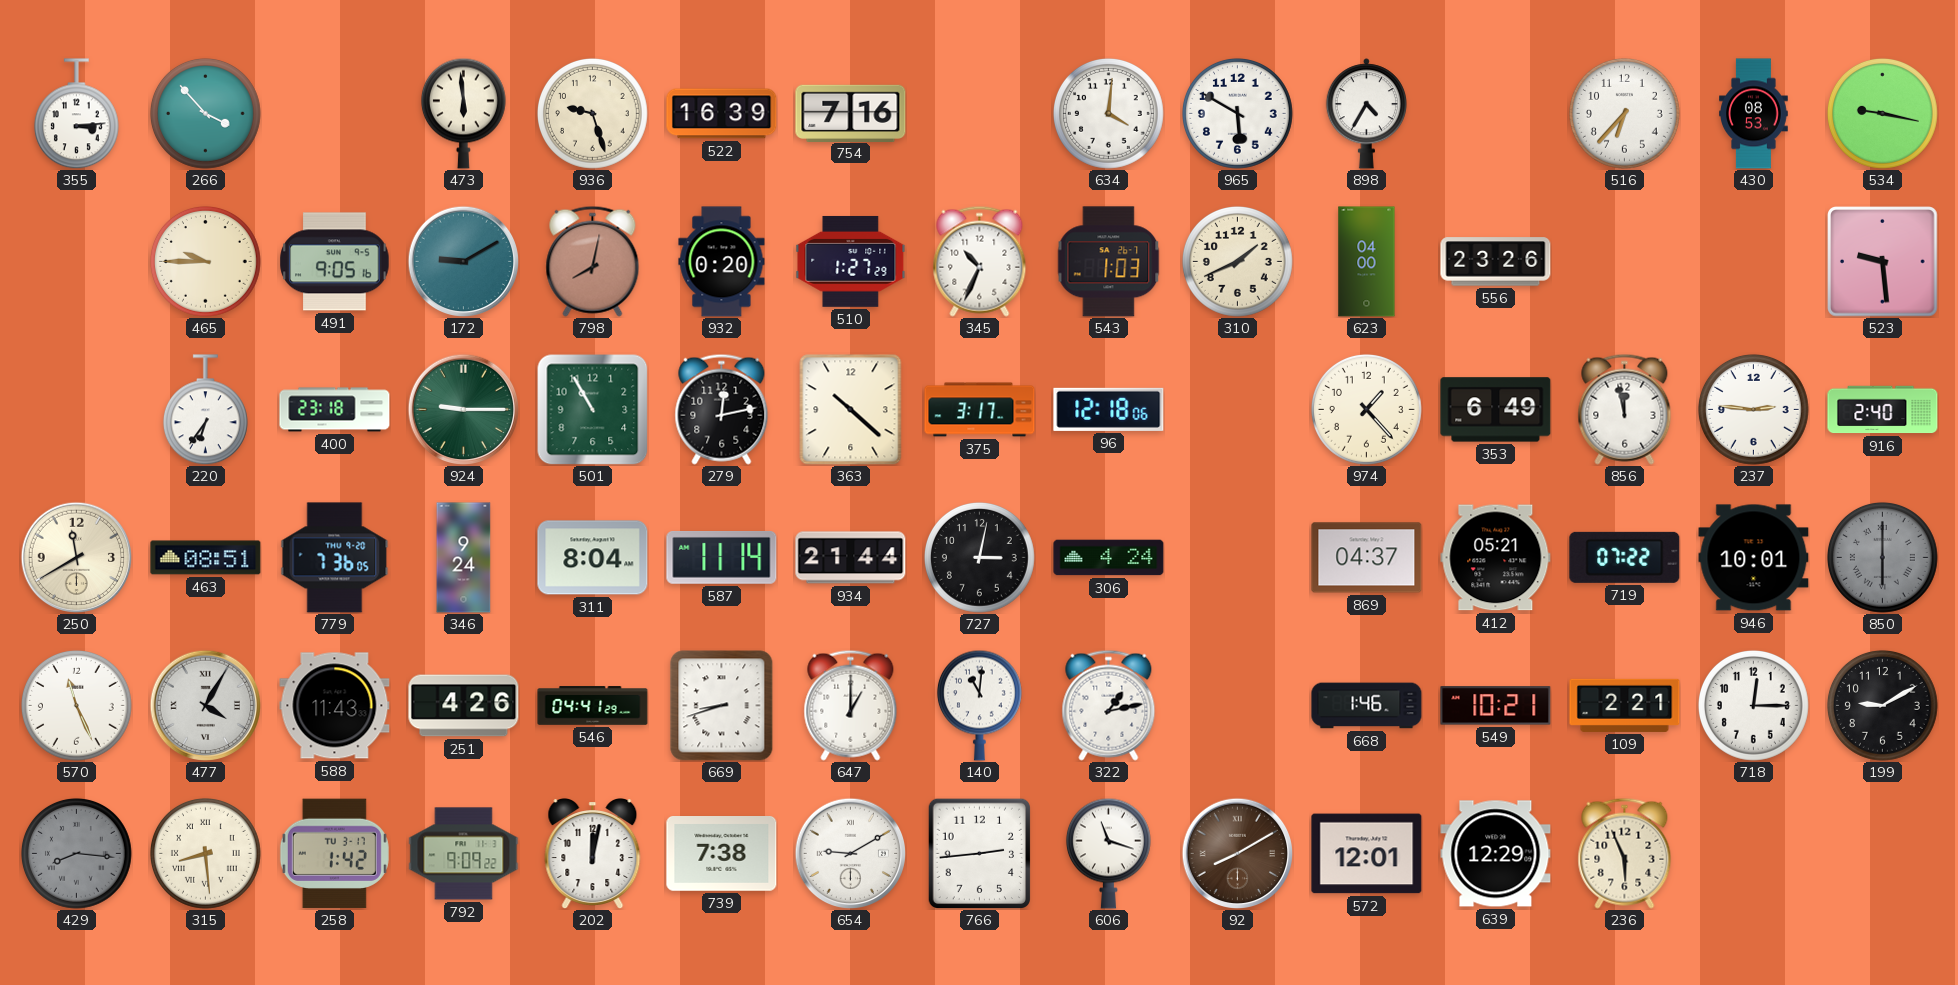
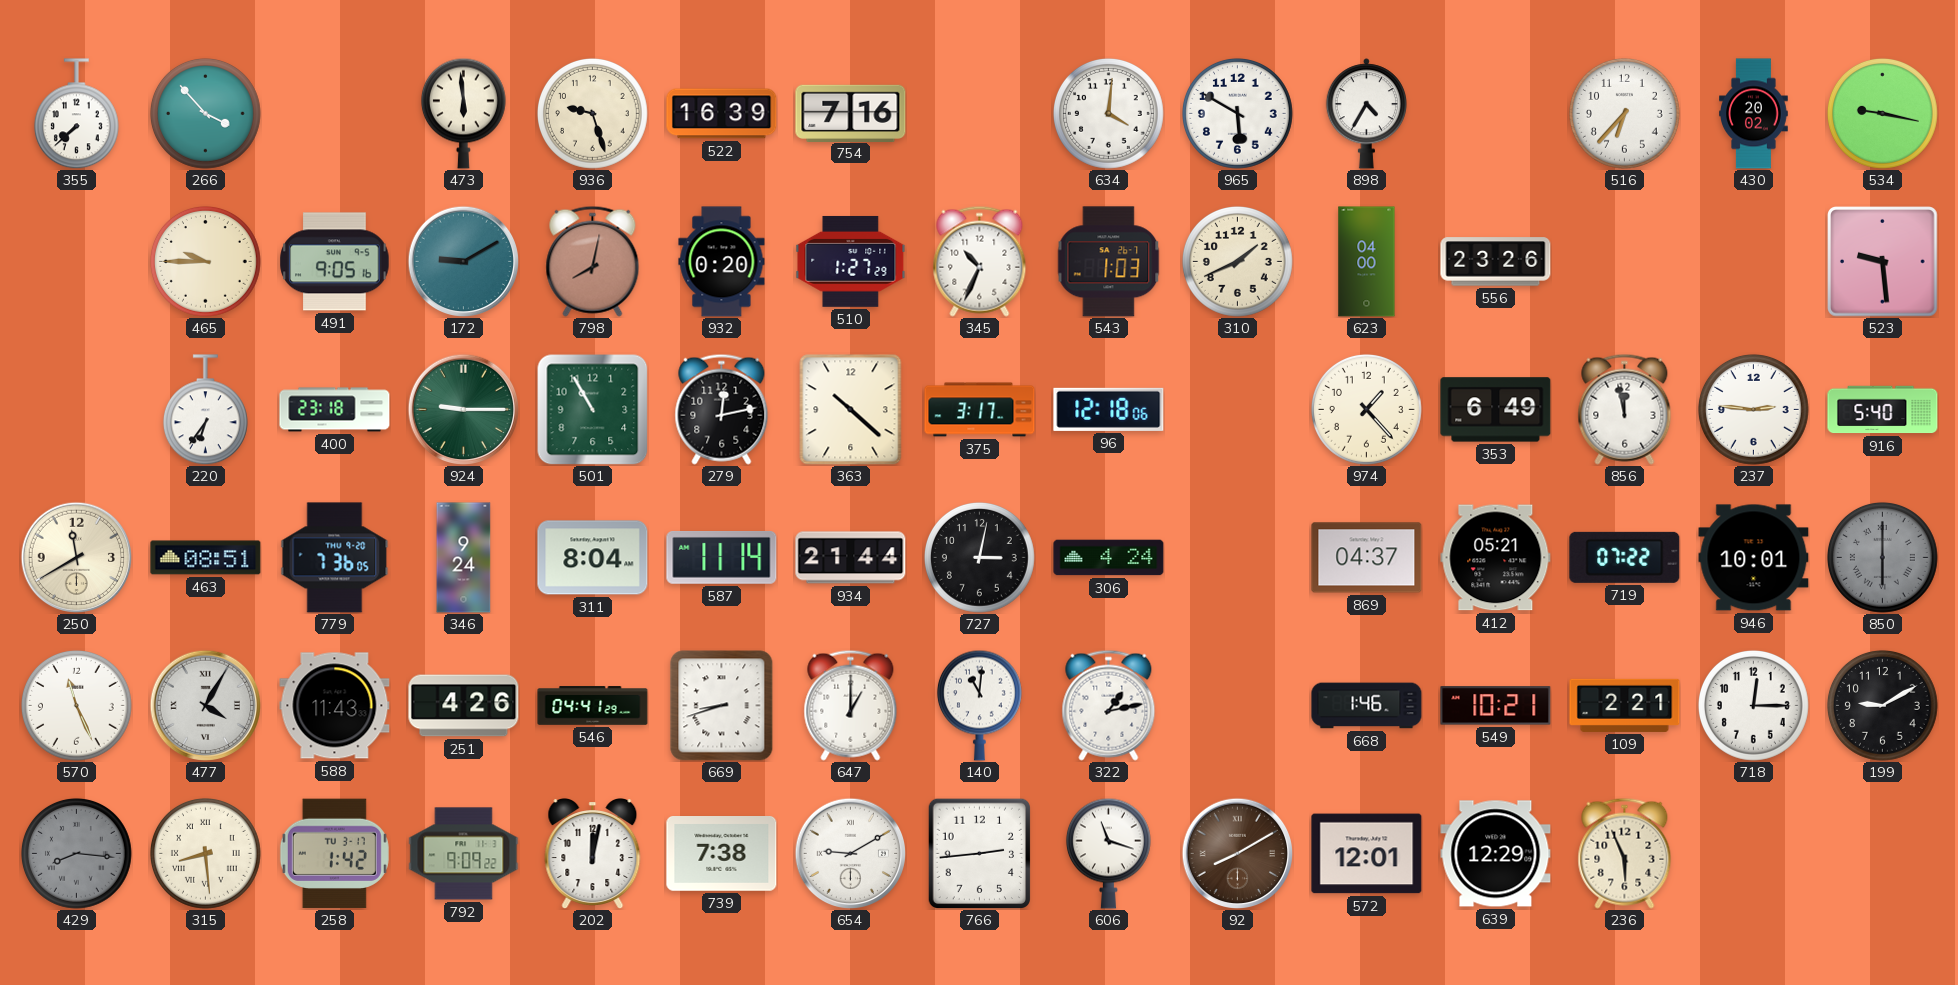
355: 3:14 -> 7:38
430: 08:53 -> 20:02
916: 2:40 -> 5:40
